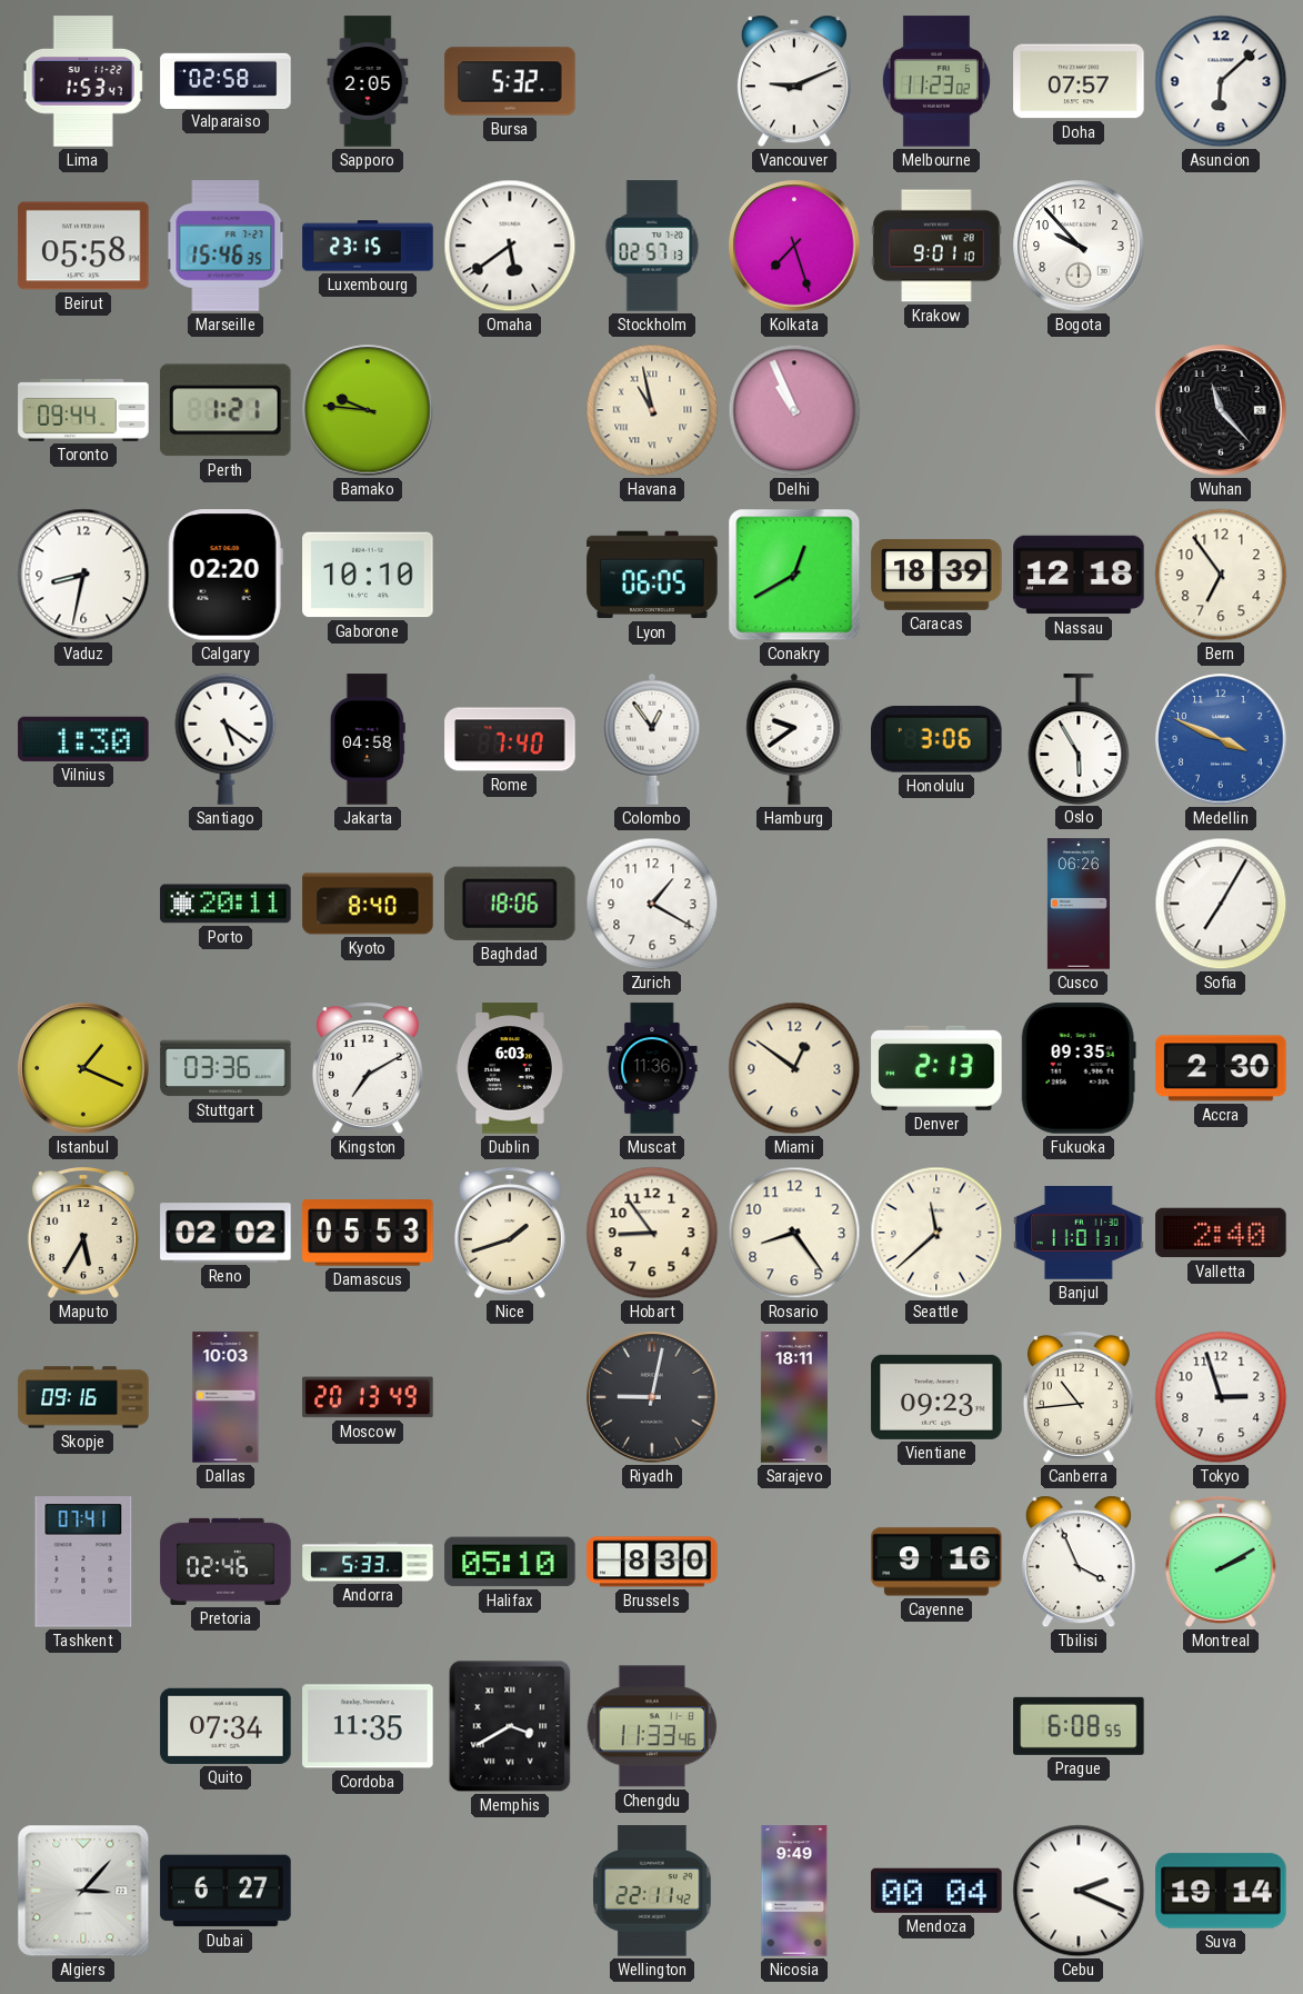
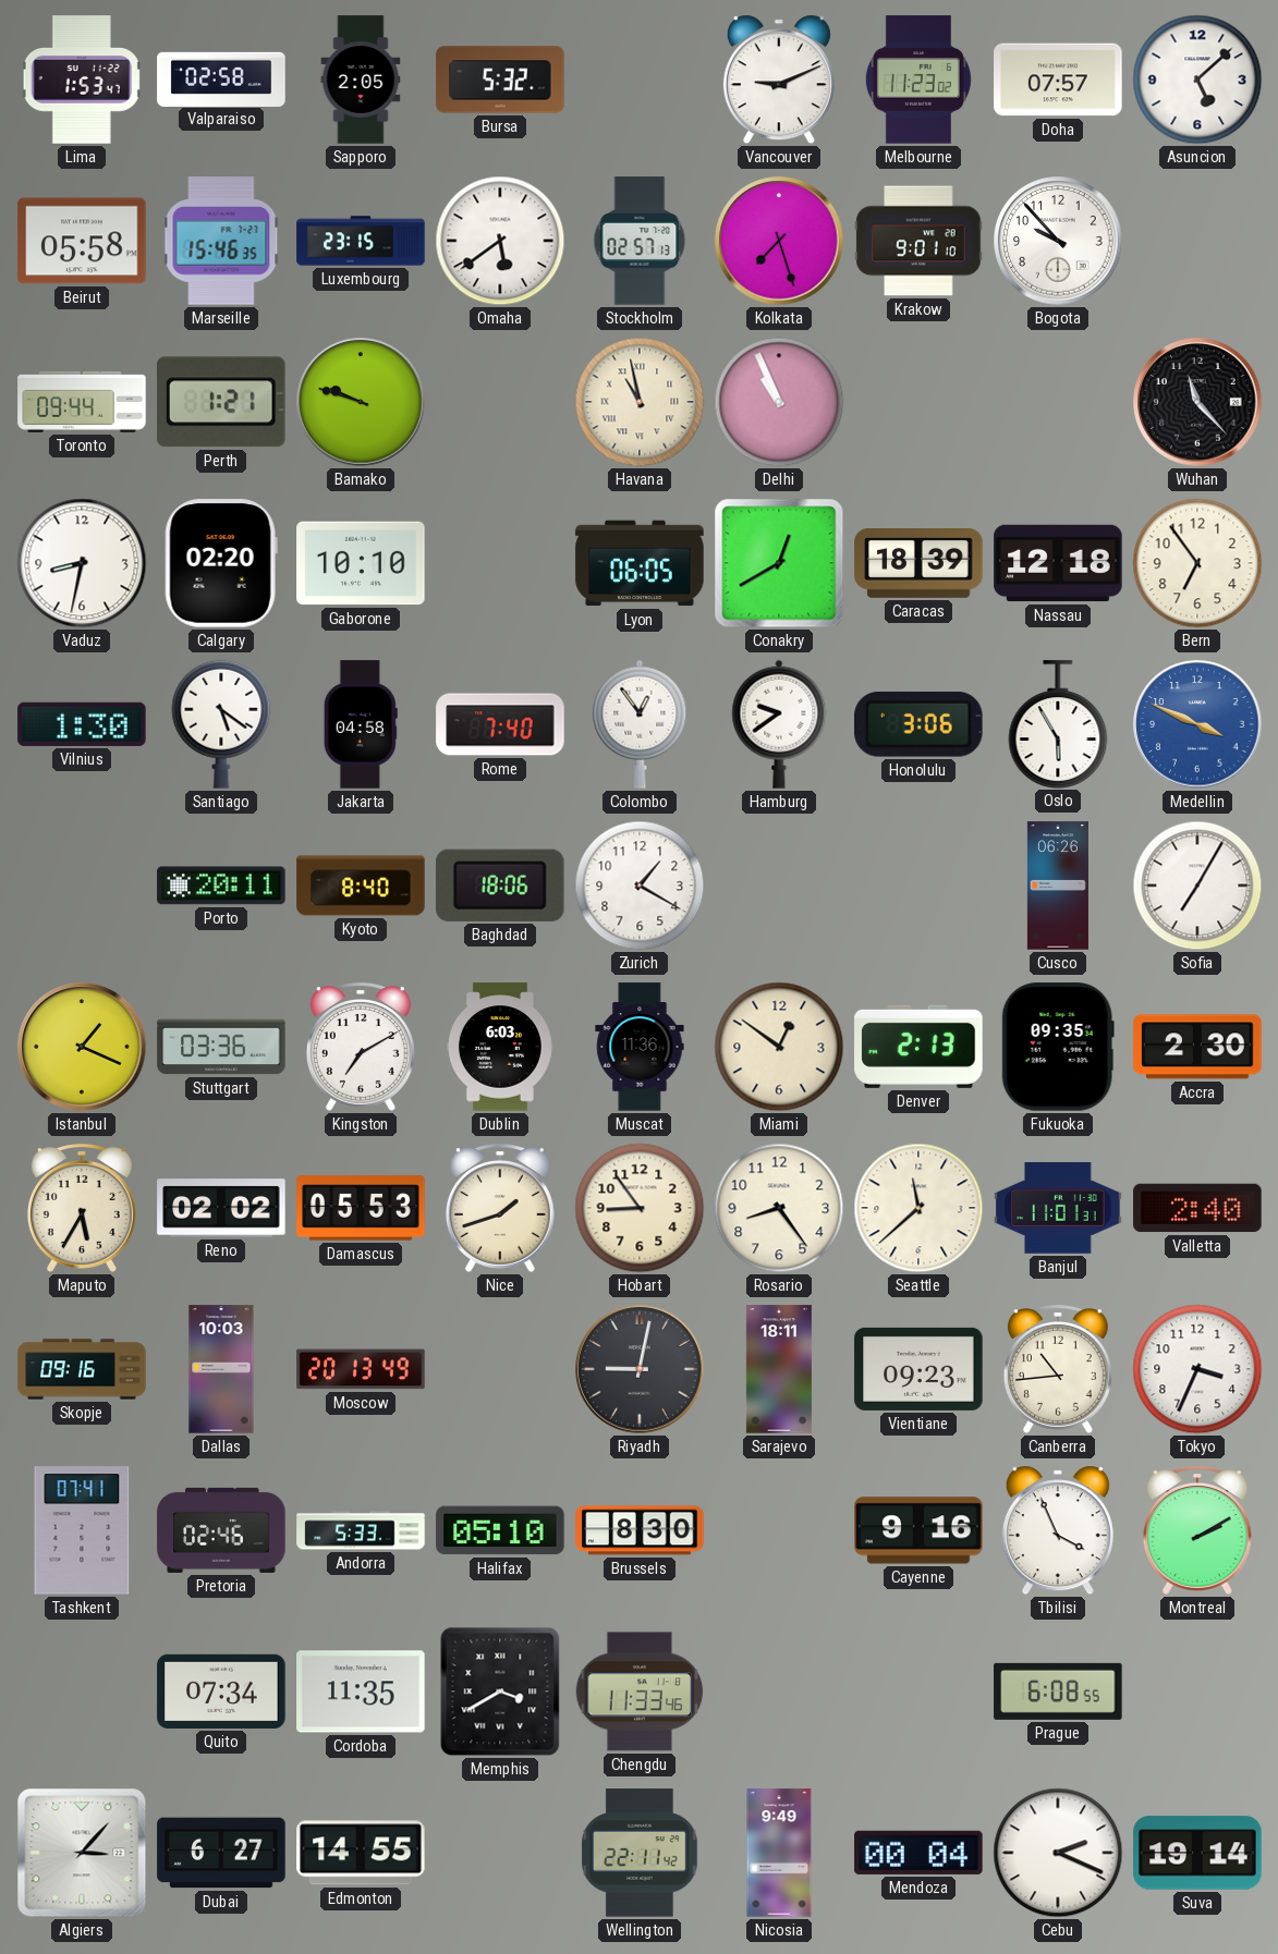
Asuncion: 6:08 -> 5:08
Bamako: 9:46 -> 9:48
Tokyo: 2:57 -> 3:34
Edmonton: none -> 14:55
